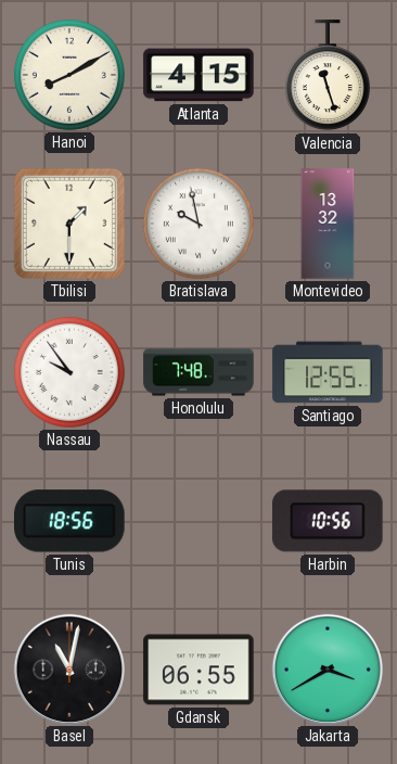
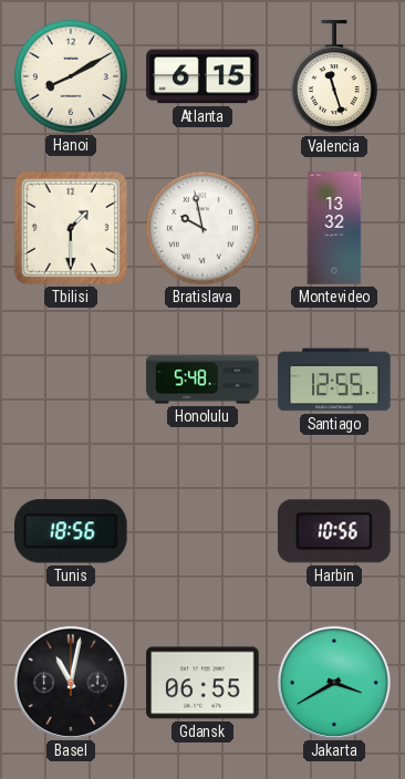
Atlanta: 4:15 -> 6:15
Nassau: 9:54 -> none
Honolulu: 7:48 -> 5:48
